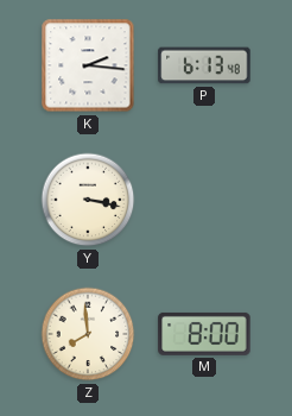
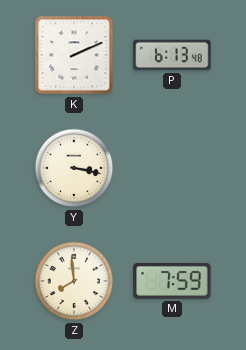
K: 2:16 -> 2:11
M: 8:00 -> 7:59
